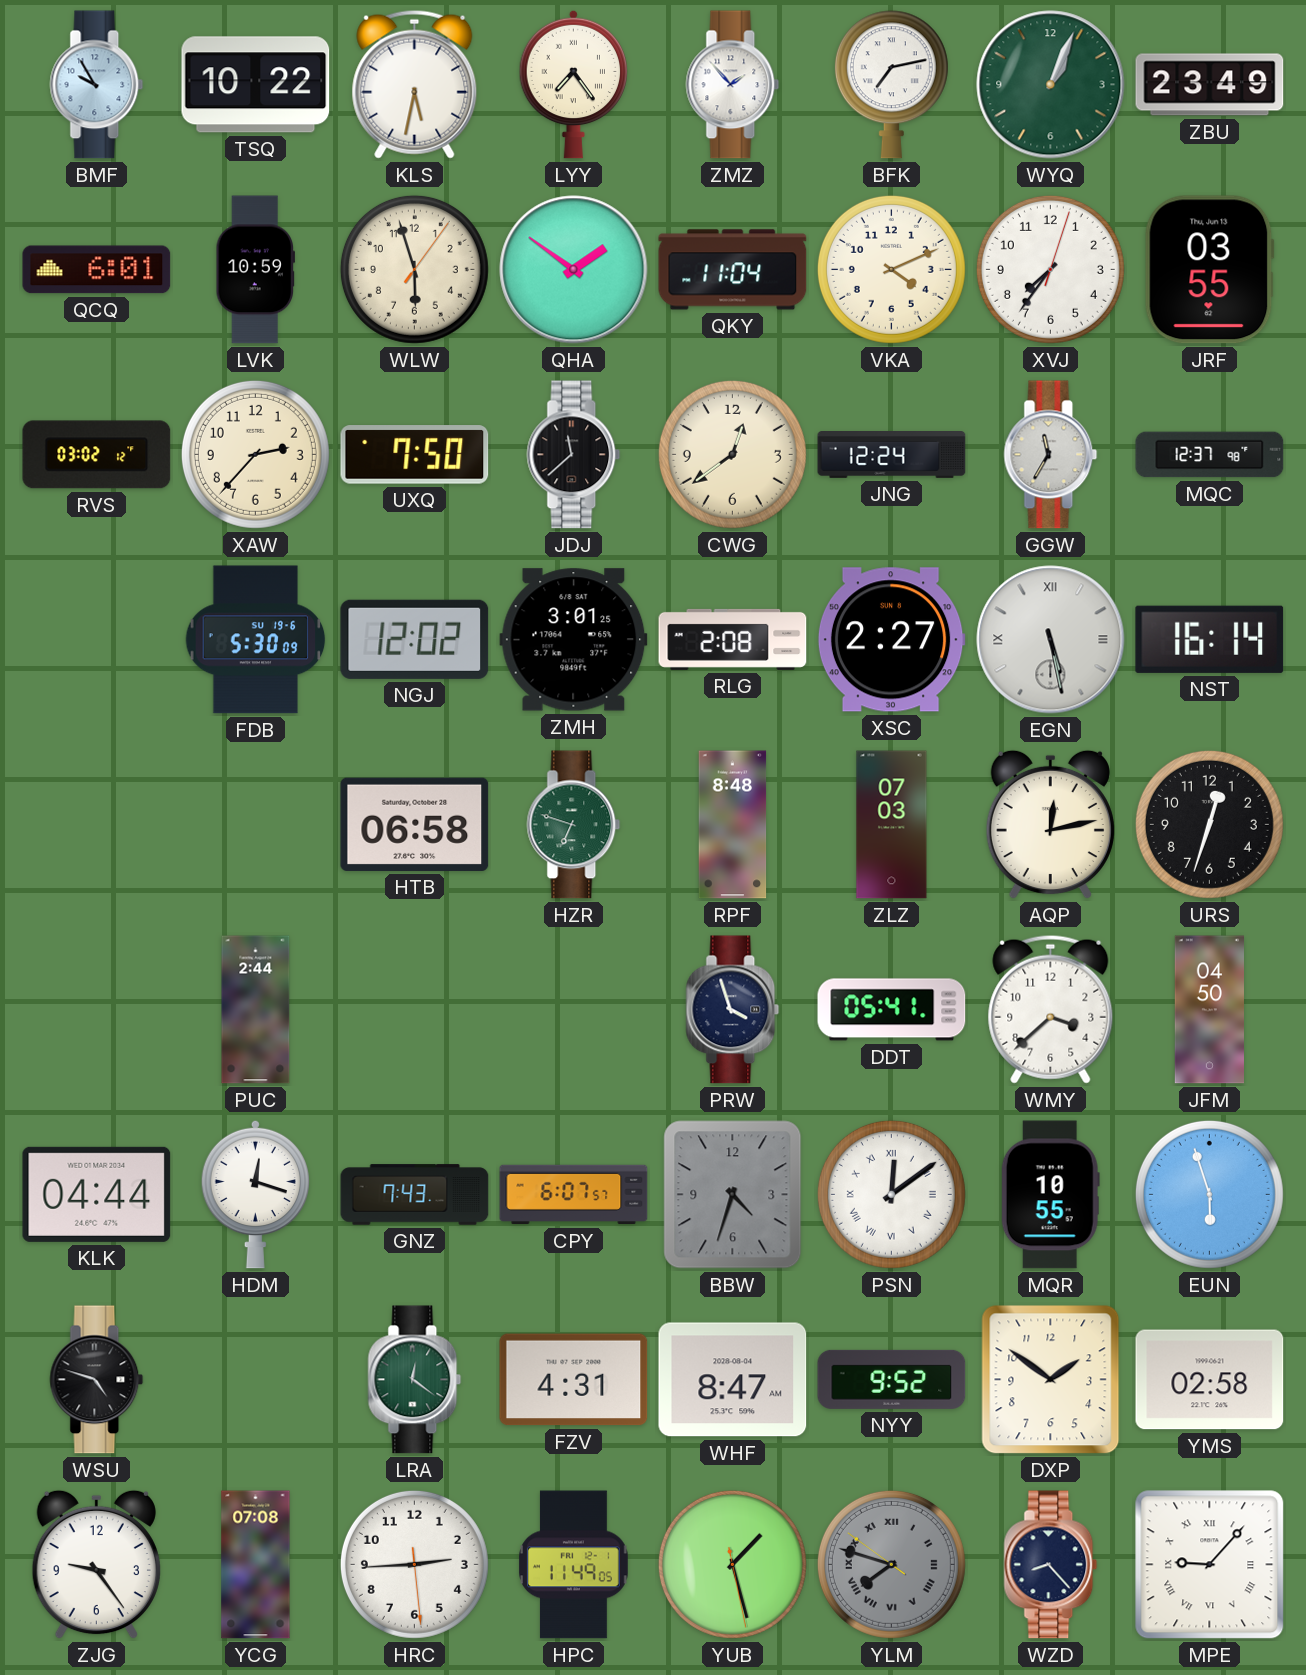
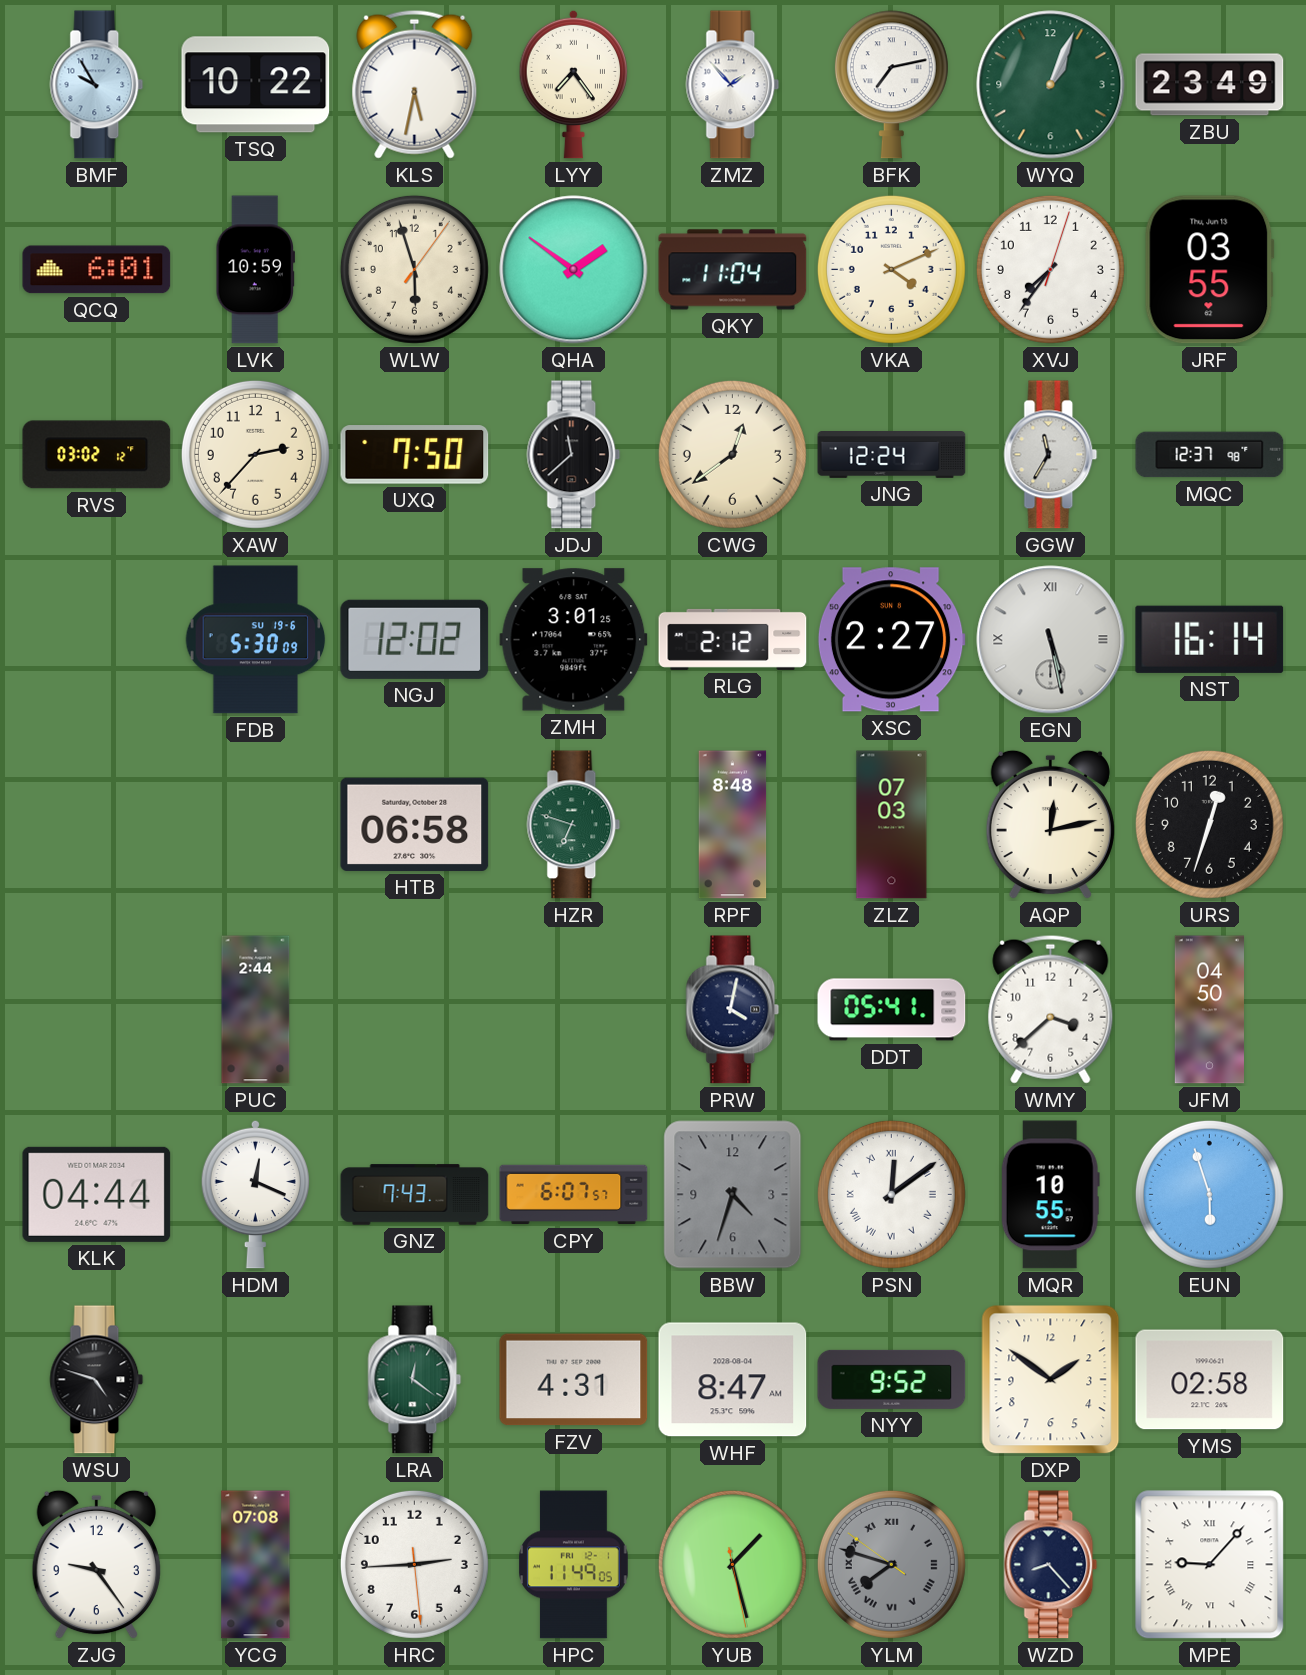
RLG: 2:08 -> 2:12
PRW: 3:57 -> 4:02
HDM: 12:18 -> 12:19
